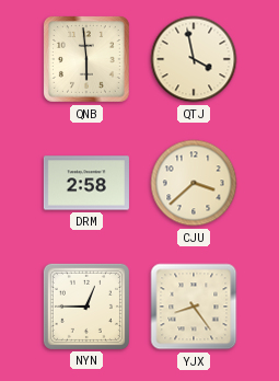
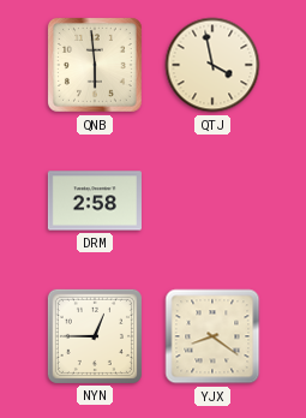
CJU: 3:38 -> none
YJX: 8:24 -> 8:21
